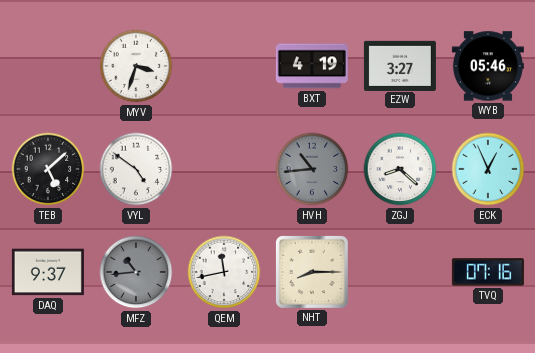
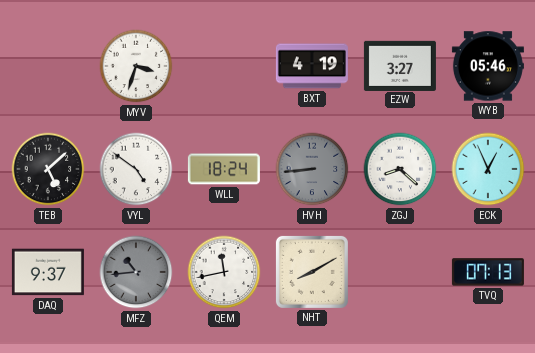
WLL: none -> 18:24
HVH: 10:44 -> 8:44
NHT: 8:15 -> 8:10
TVQ: 07:16 -> 07:13
